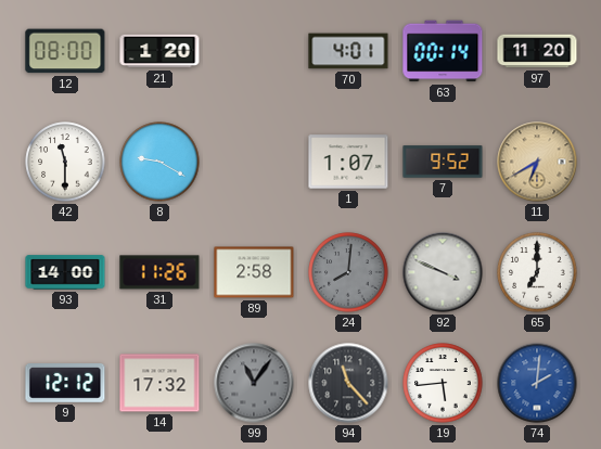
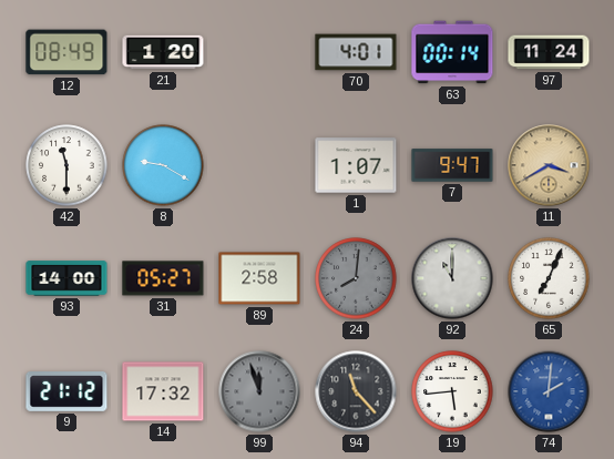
12: 08:00 -> 08:49
97: 11:20 -> 11:24
7: 9:52 -> 9:47
11: 6:40 -> 3:40
31: 11:26 -> 05:27
92: 3:49 -> 11:00
65: 7:00 -> 7:04
9: 12:12 -> 21:12
99: 11:06 -> 11:57
